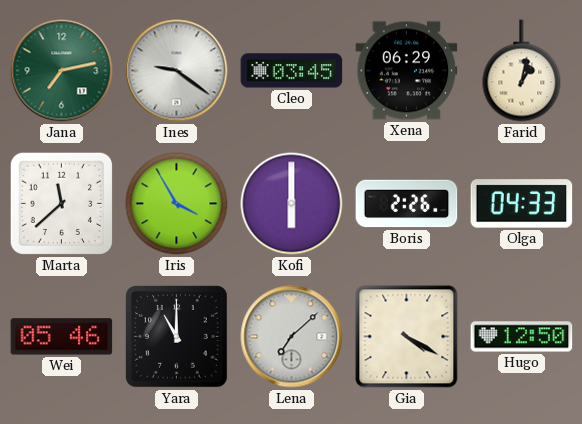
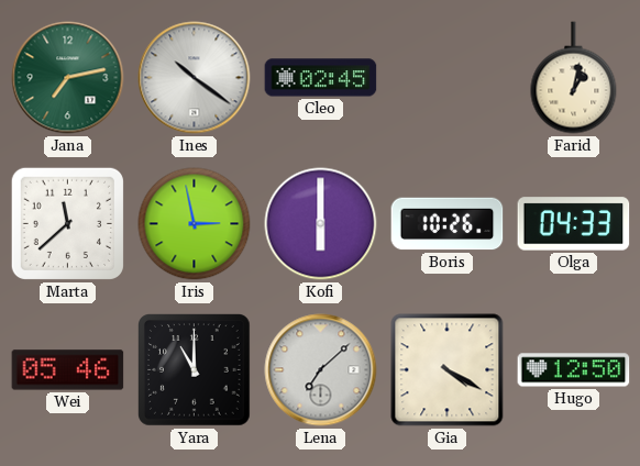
Ines: 9:21 -> 10:21
Cleo: 03:45 -> 02:45
Xena: 06:29 -> none
Iris: 3:55 -> 2:58
Boris: 2:26 -> 10:26
